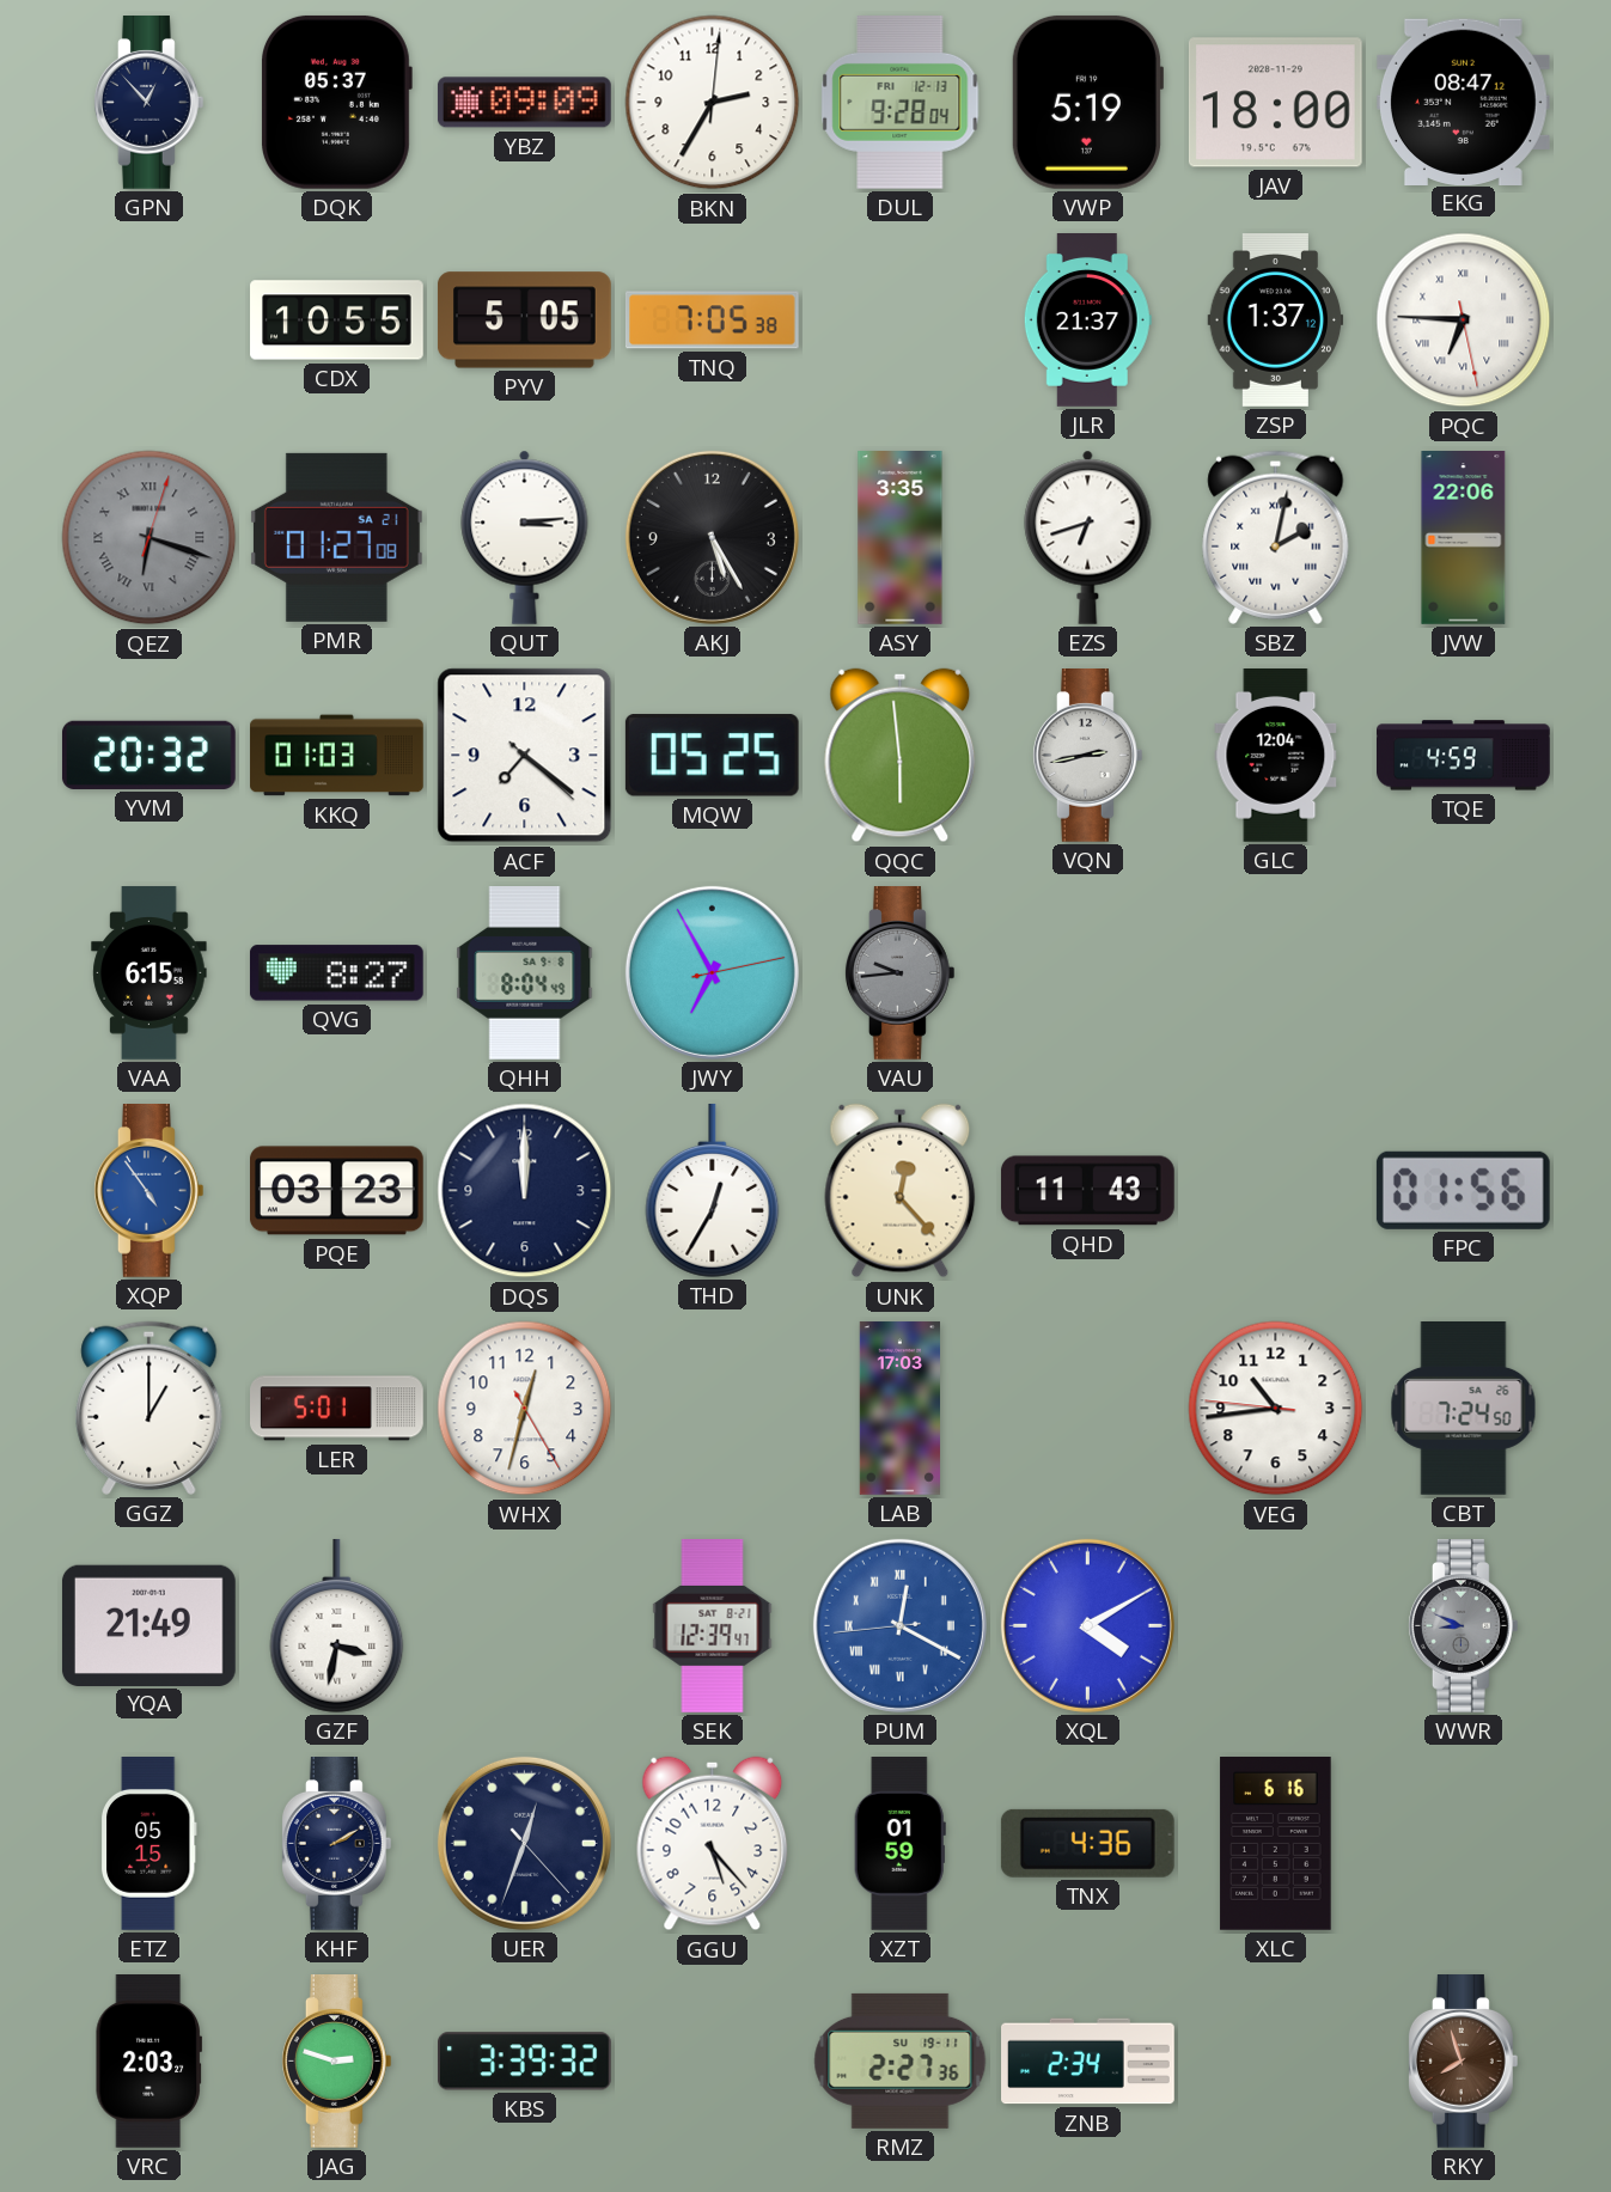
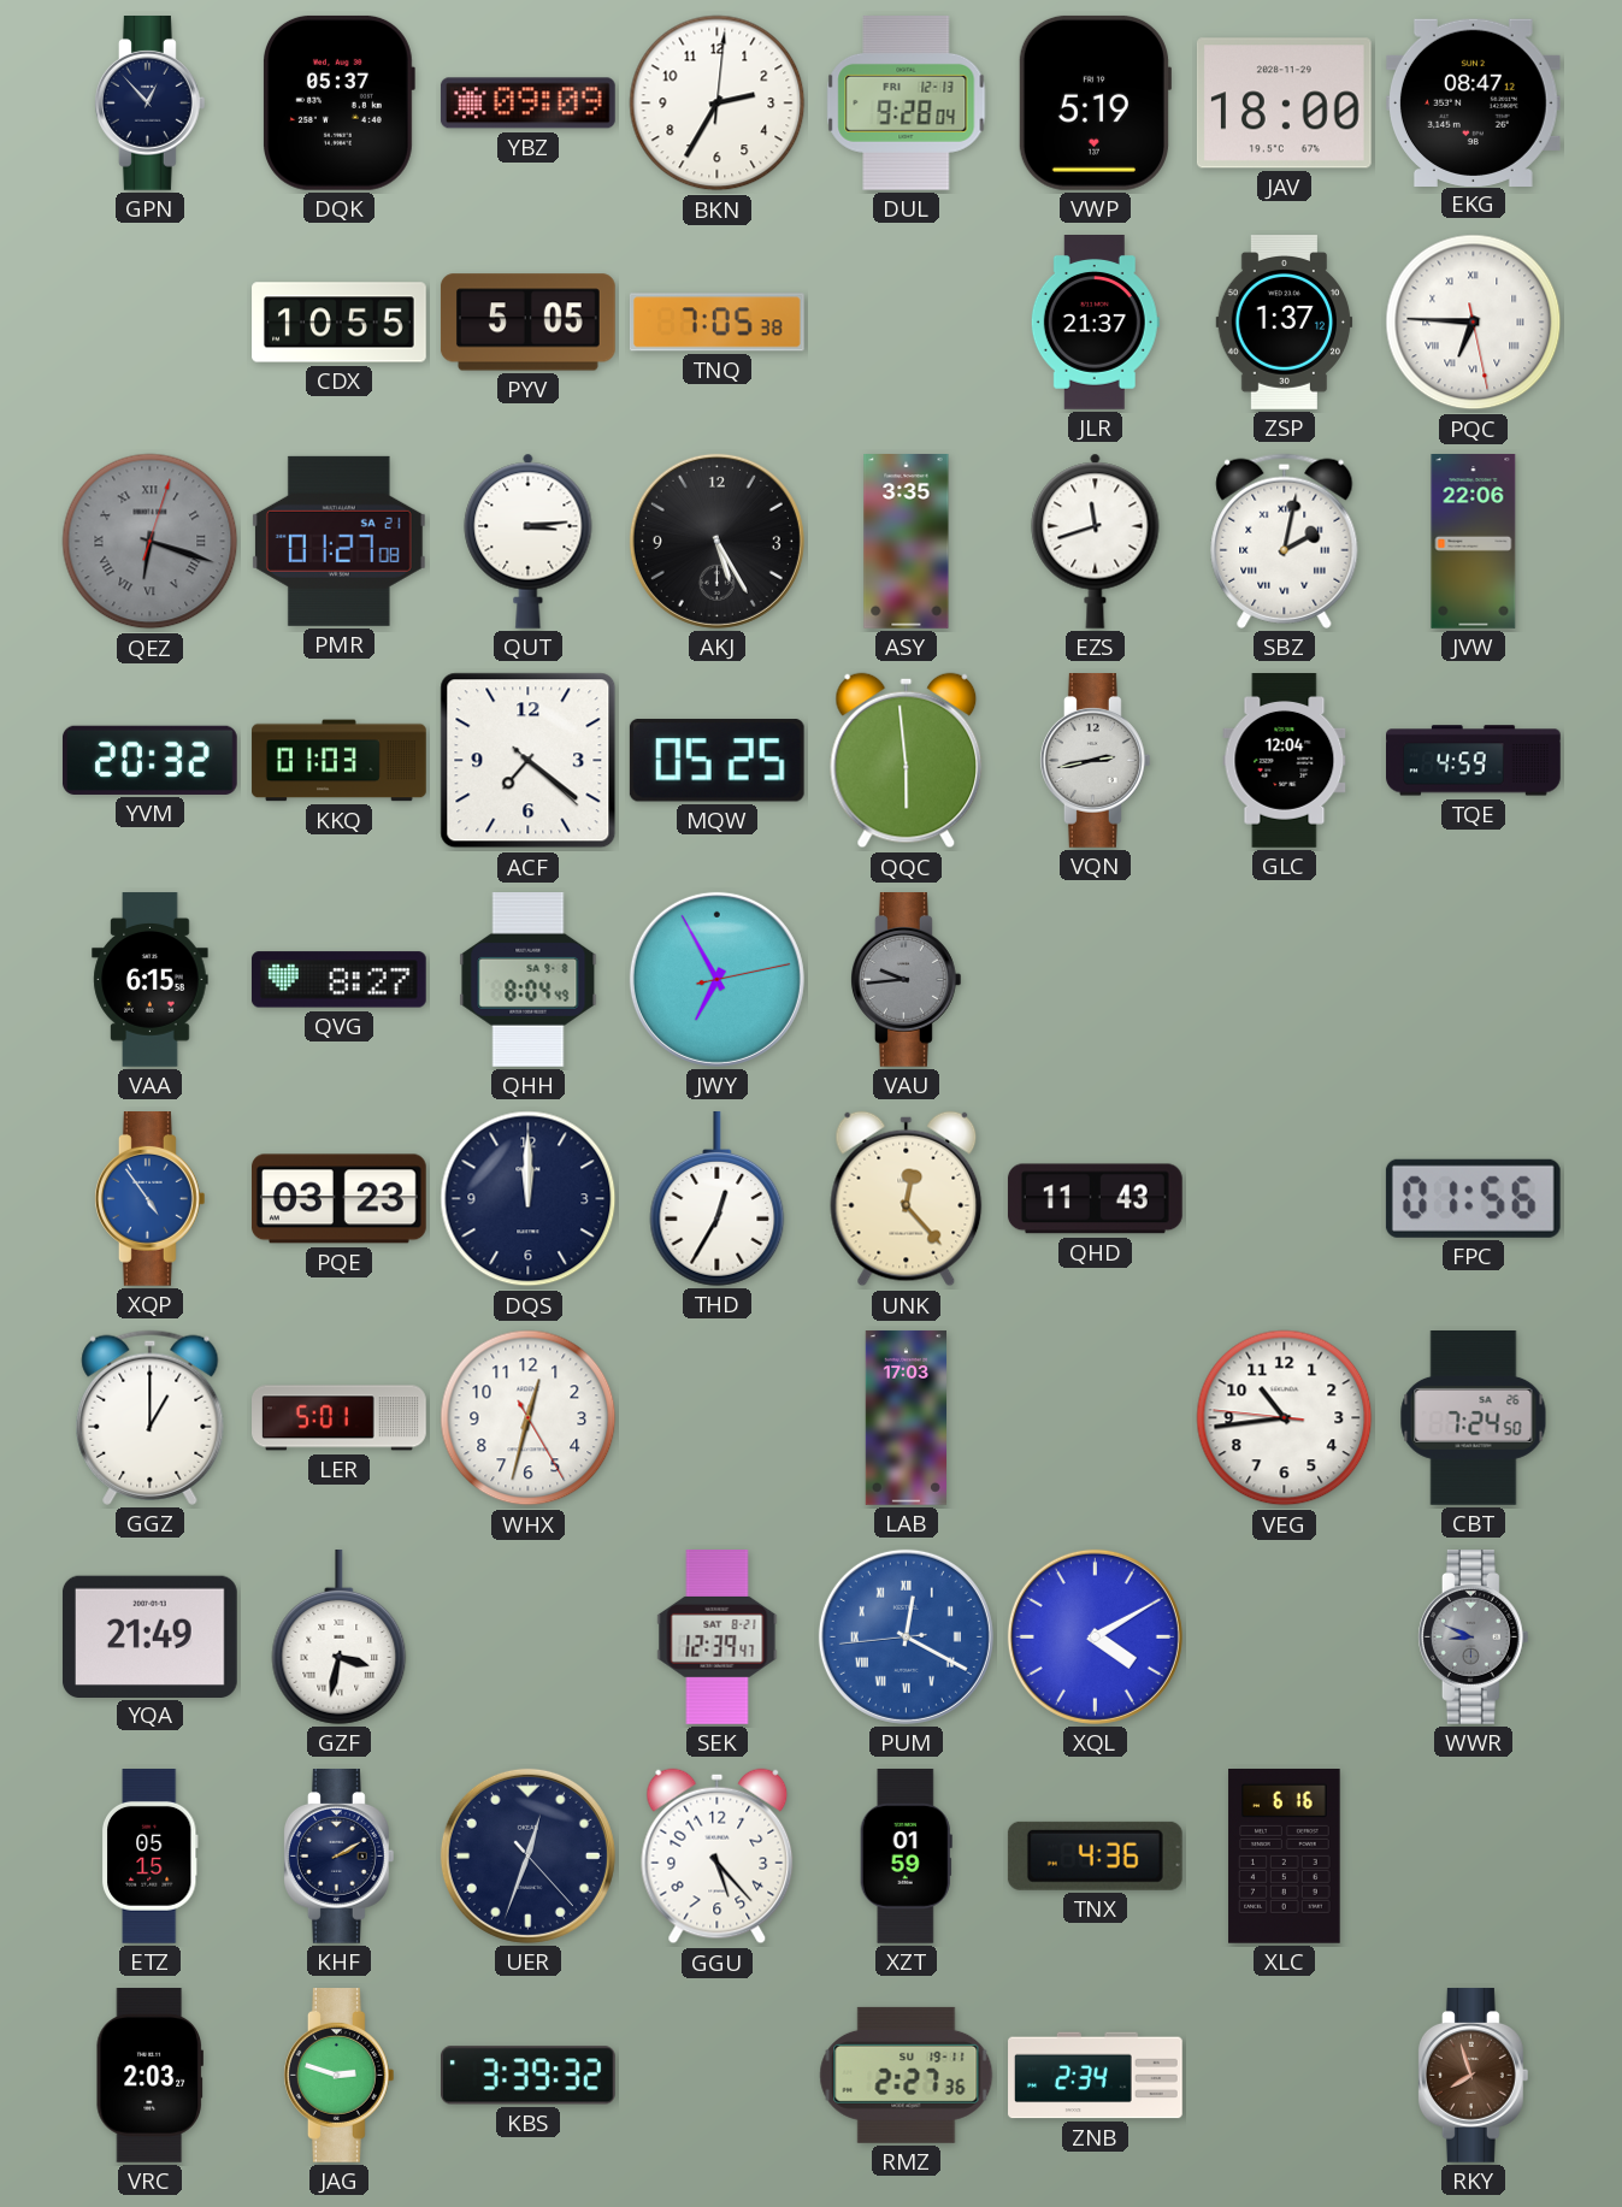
EZS: 6:42 -> 11:42
